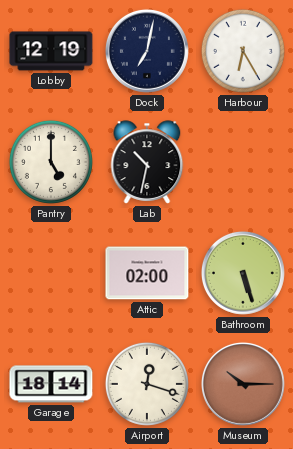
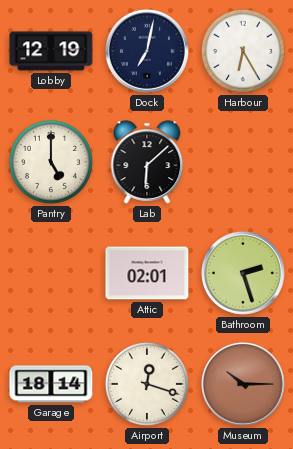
Lab: 10:32 -> 6:08
Attic: 02:00 -> 02:01
Bathroom: 5:27 -> 2:27
